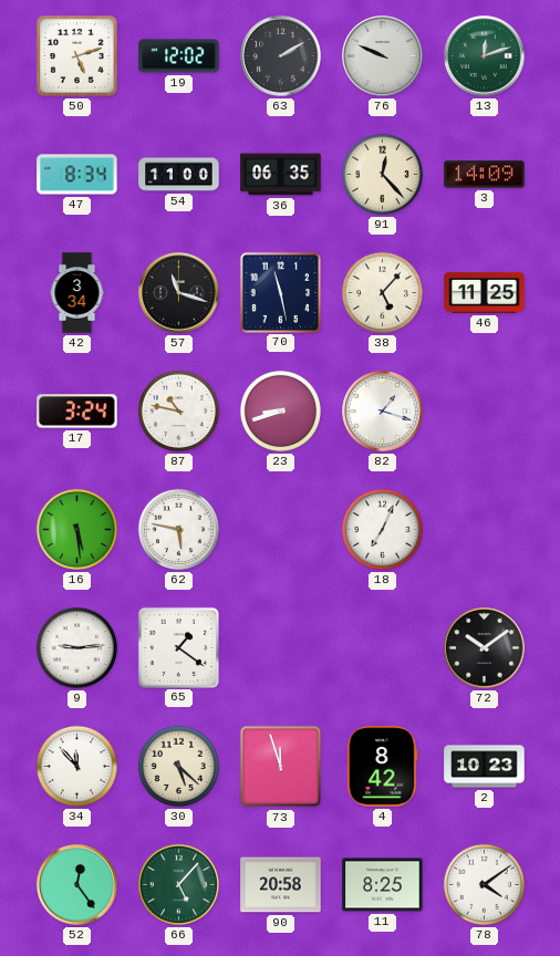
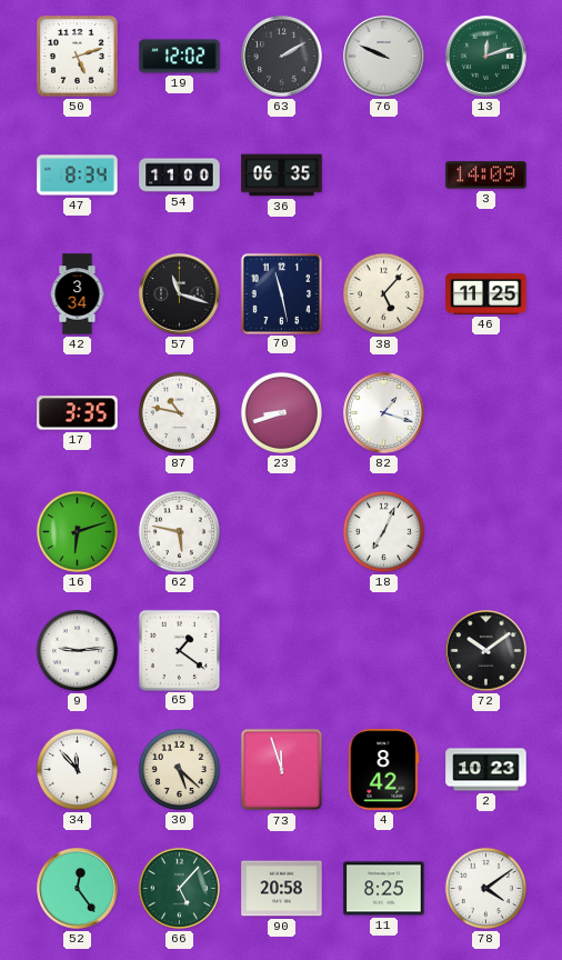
91: 12:23 -> none
17: 3:24 -> 3:35
16: 5:29 -> 6:12
